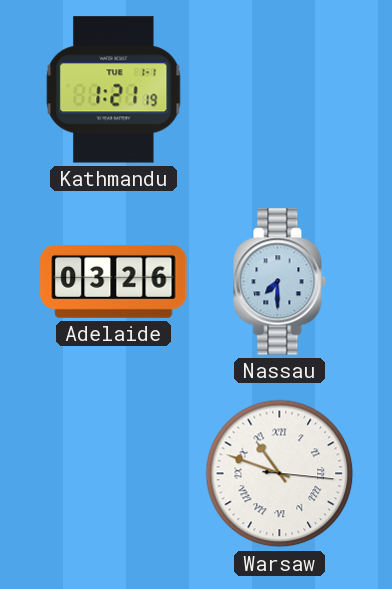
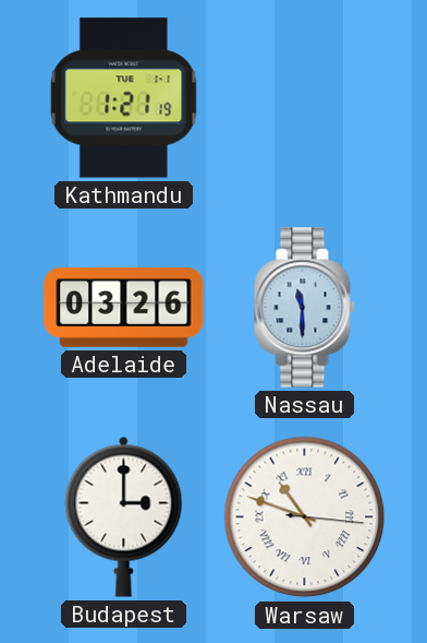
Nassau: 7:30 -> 11:30
Budapest: none -> 3:00
